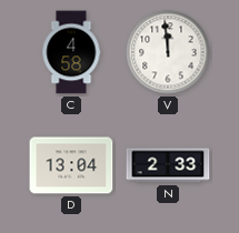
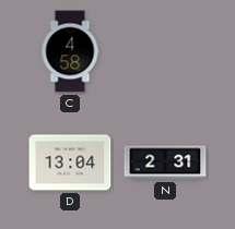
V: 11:59 -> none
N: 2:33 -> 2:31
